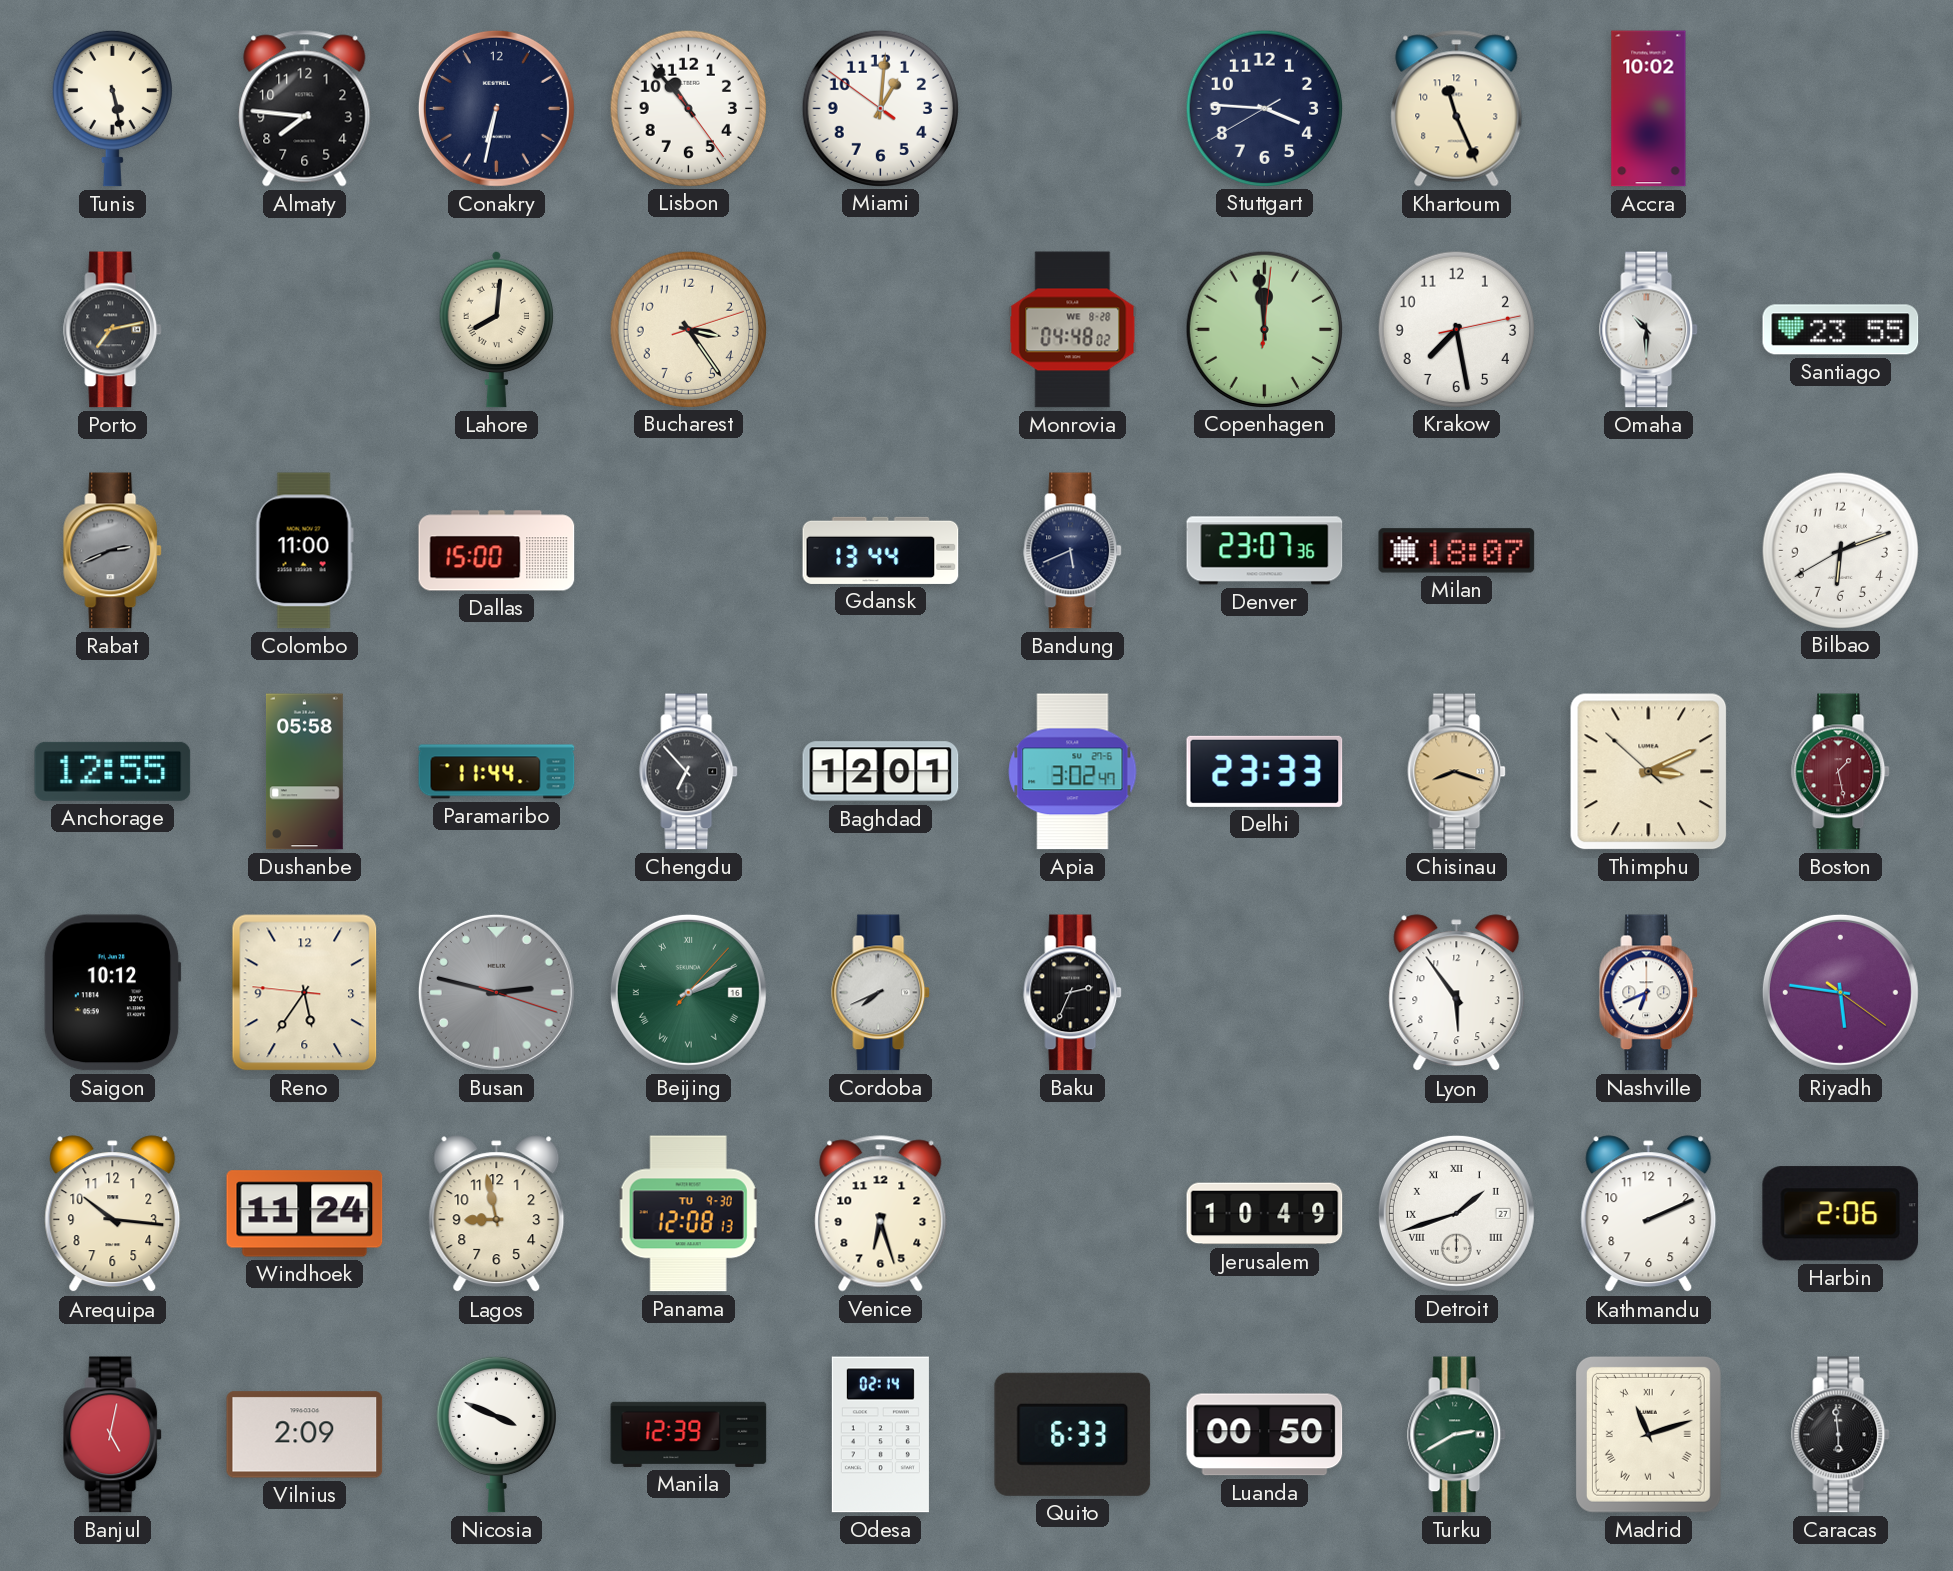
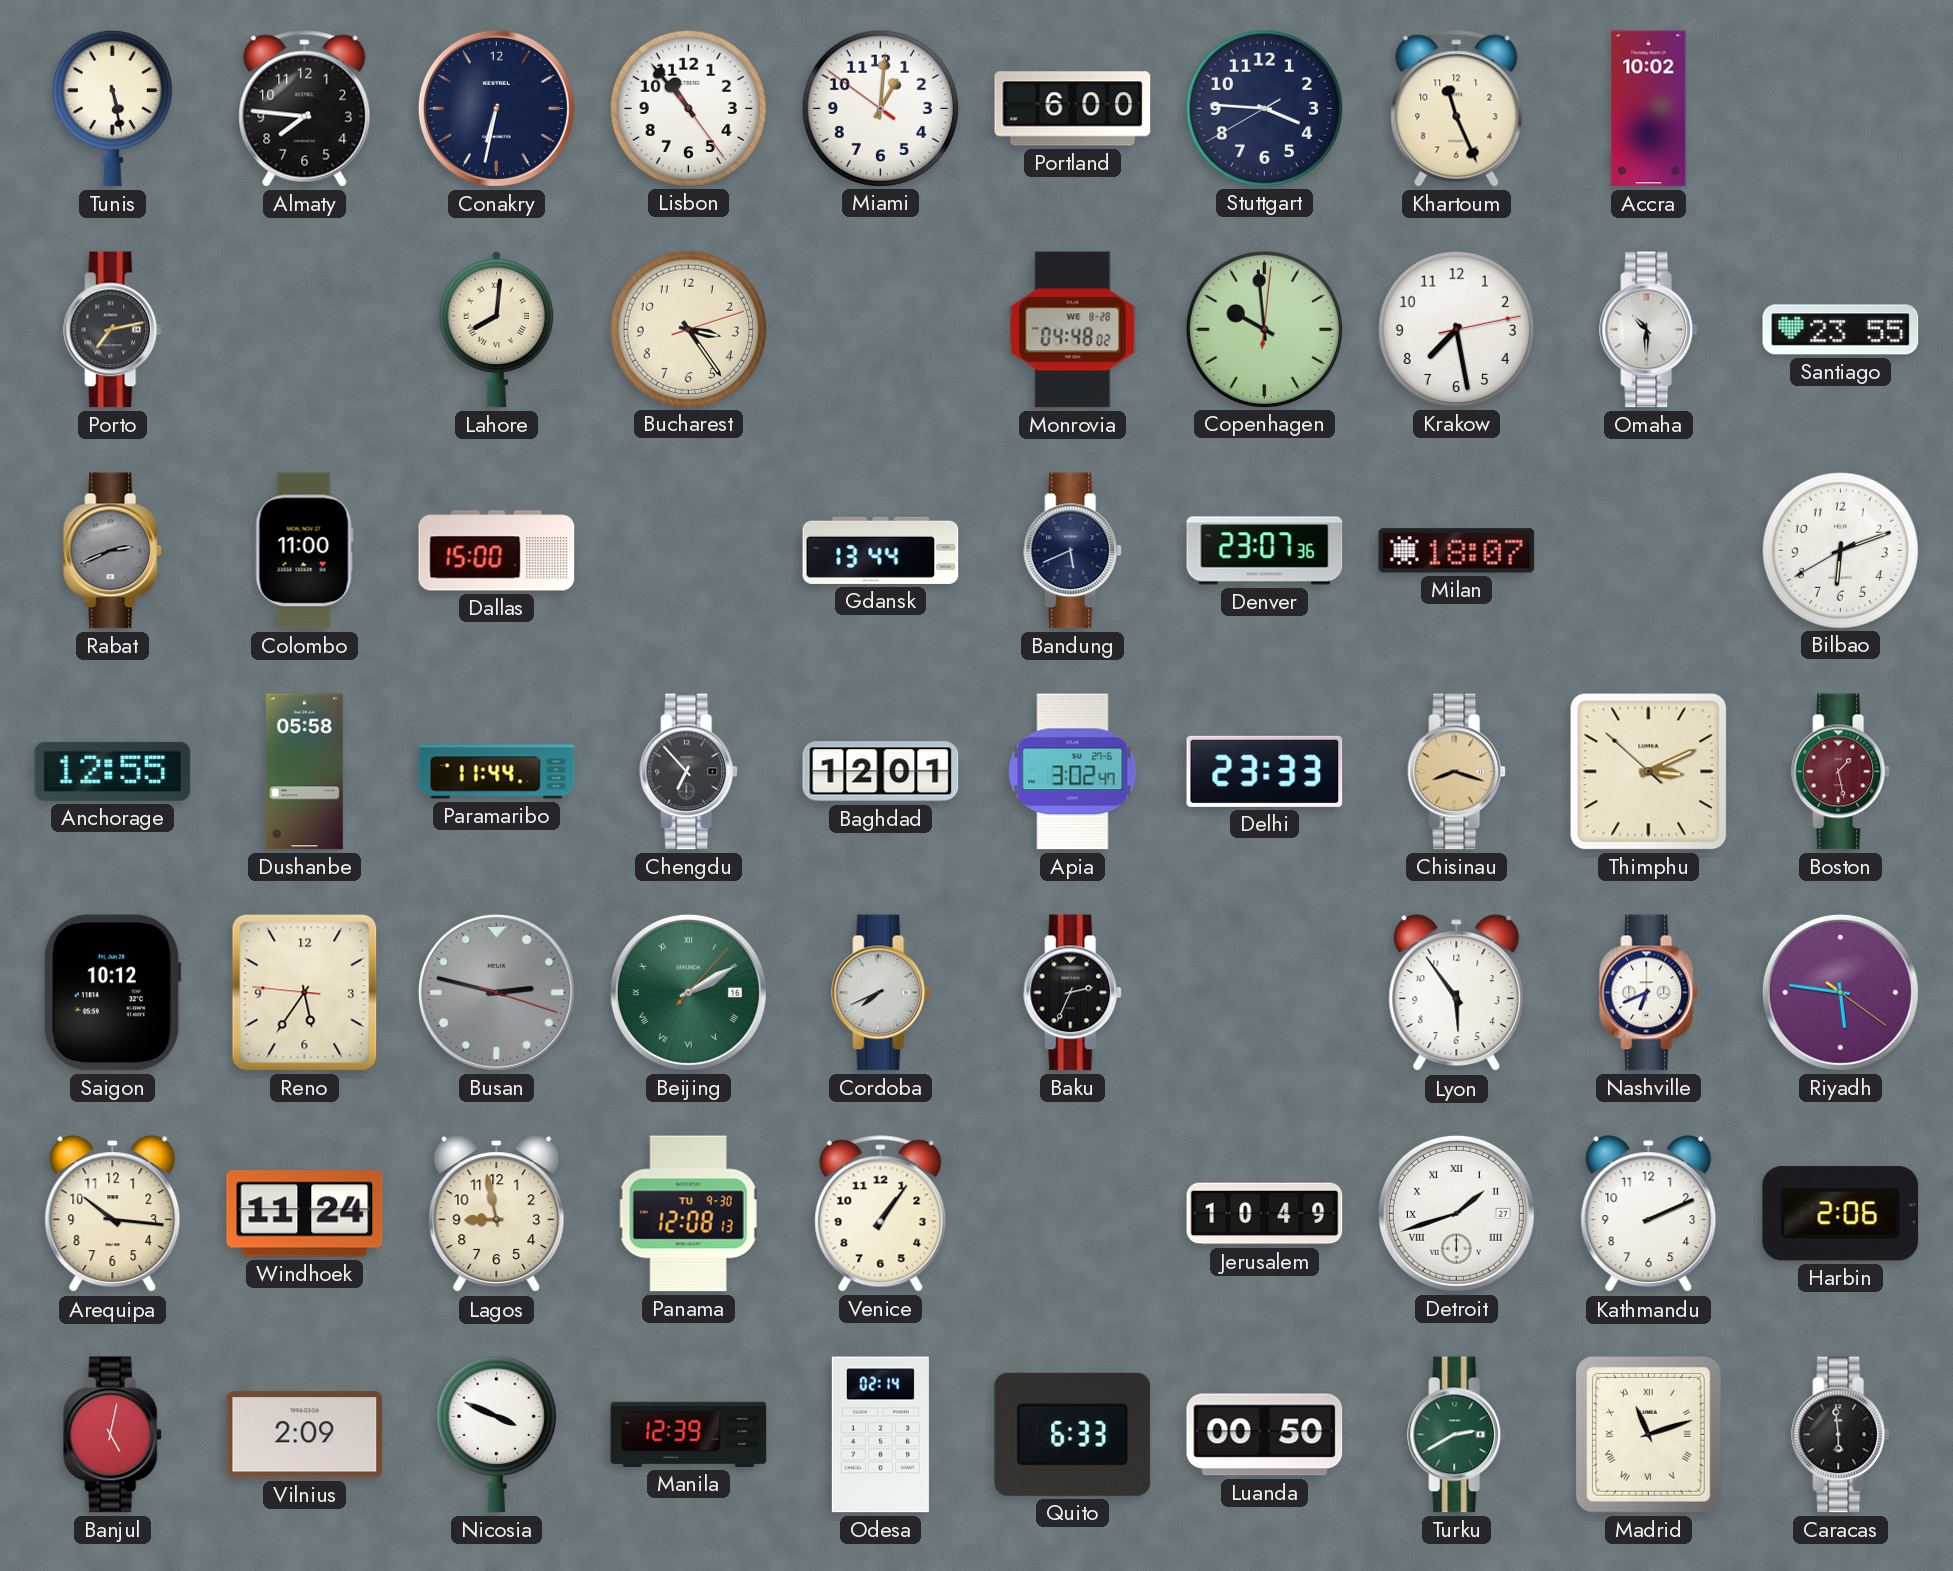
Portland: none -> 6:00
Copenhagen: 11:59 -> 9:59
Venice: 6:27 -> 1:06
